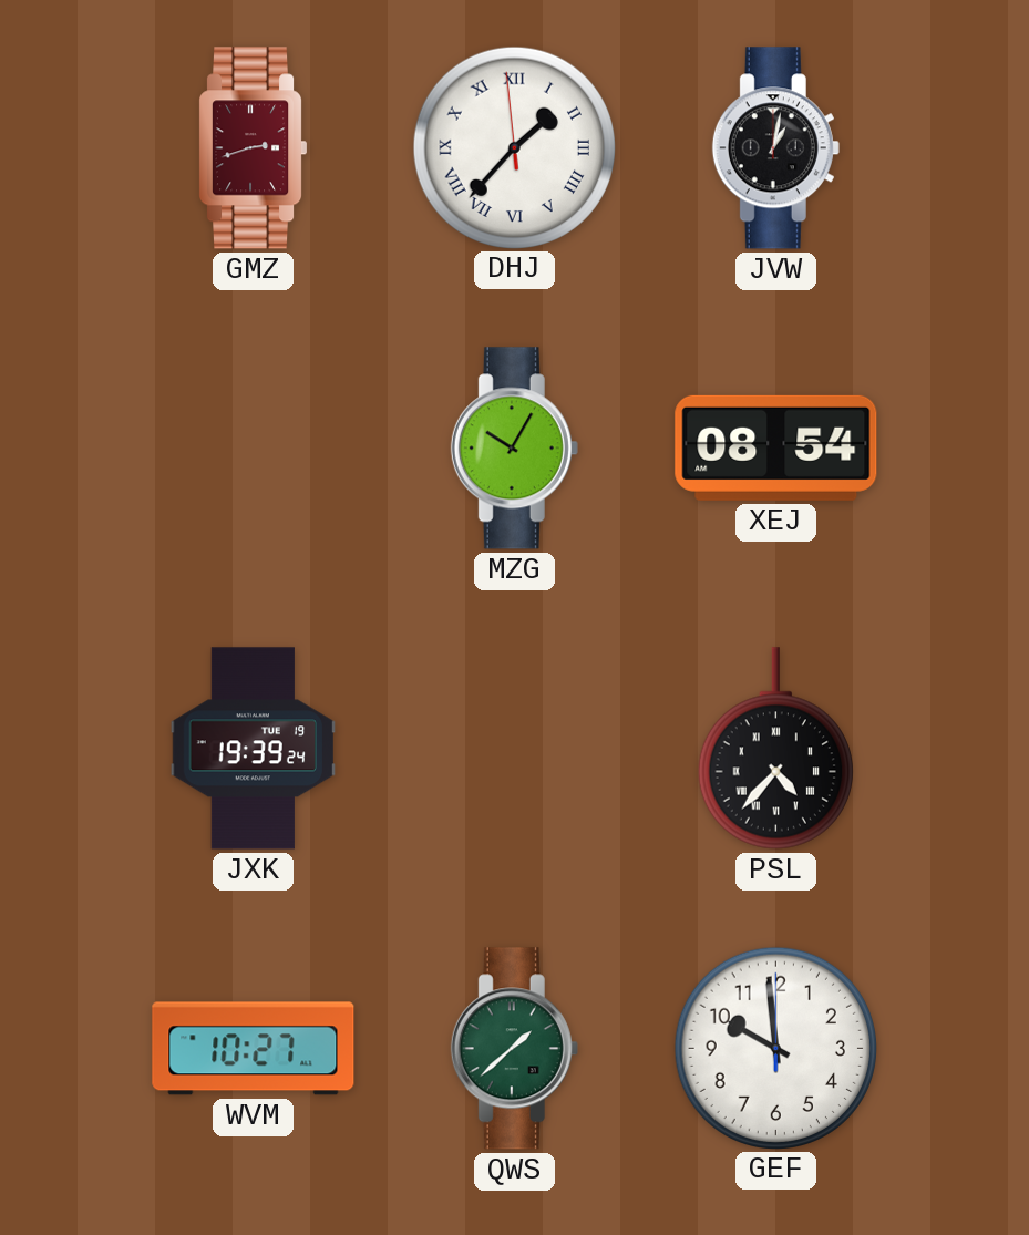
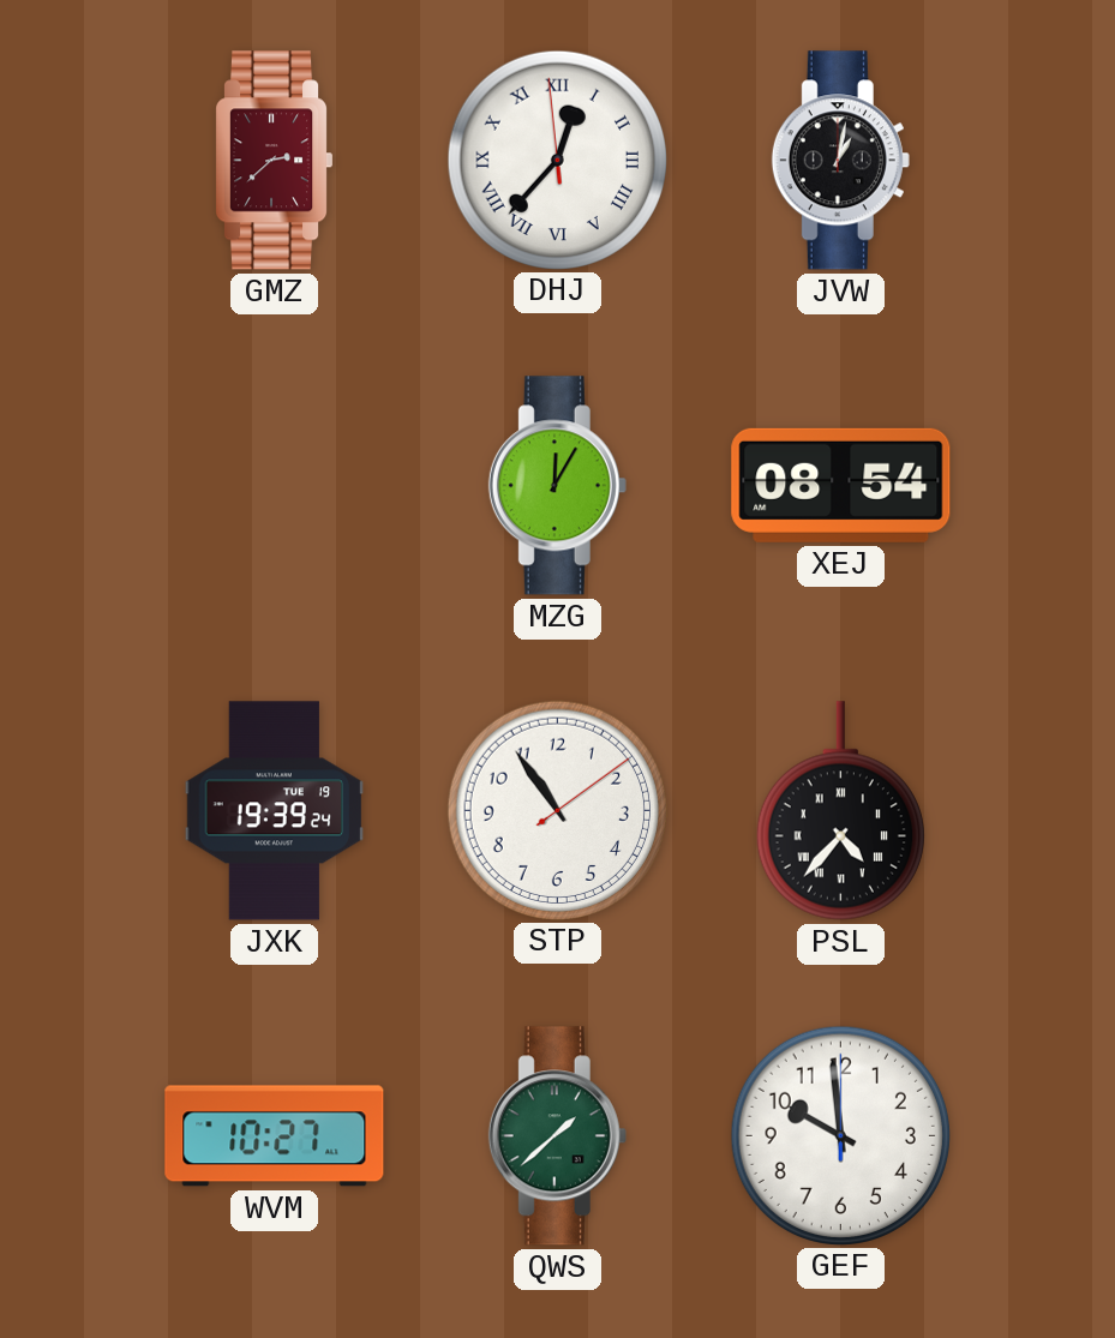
GMZ: 2:42 -> 2:38
DHJ: 1:36 -> 12:36
MZG: 10:05 -> 12:05
STP: none -> 10:54
